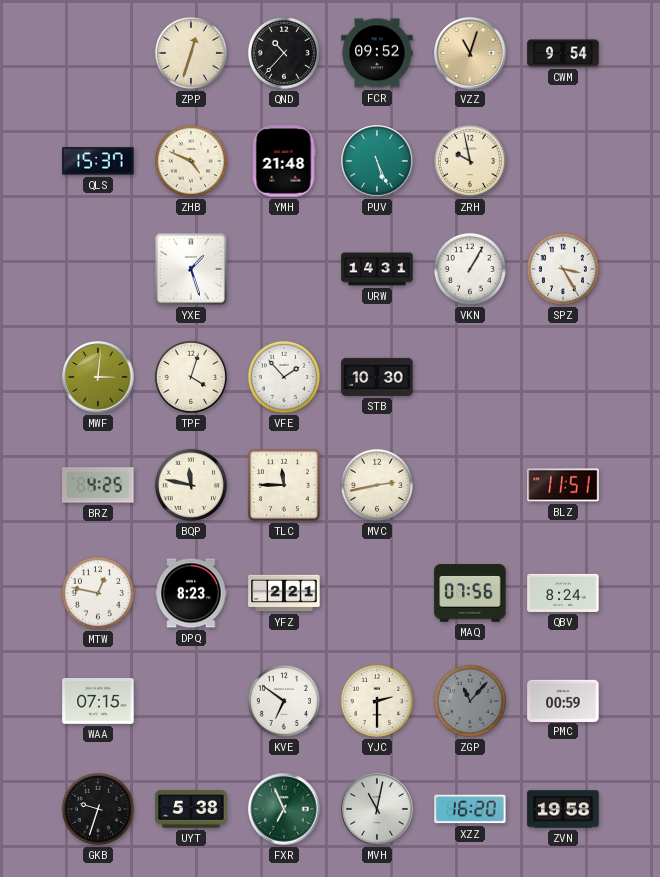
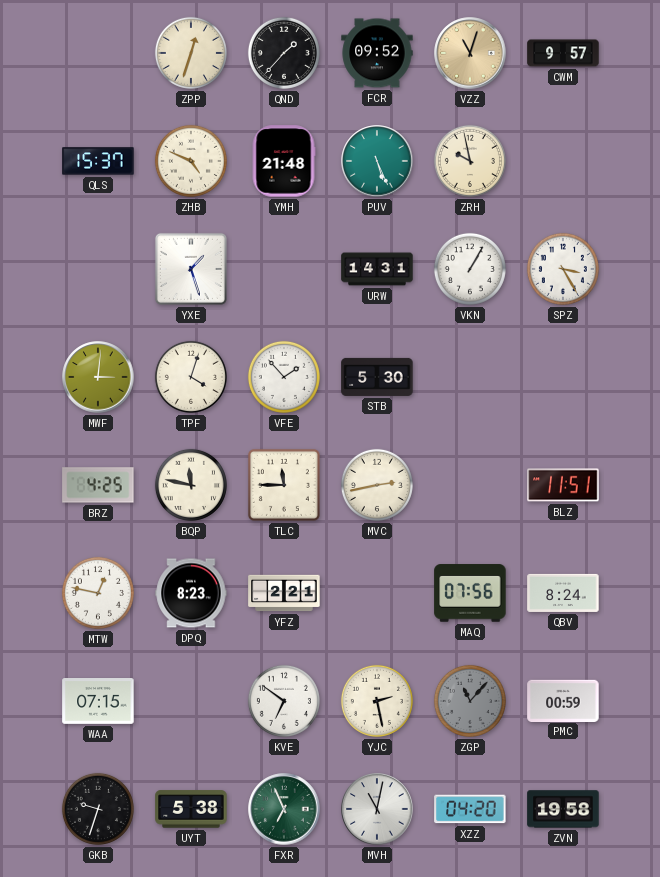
QND: 10:37 -> 1:37
CWM: 9:54 -> 9:57
STB: 10:30 -> 5:30
YJC: 2:30 -> 2:28
XZZ: 16:20 -> 04:20
